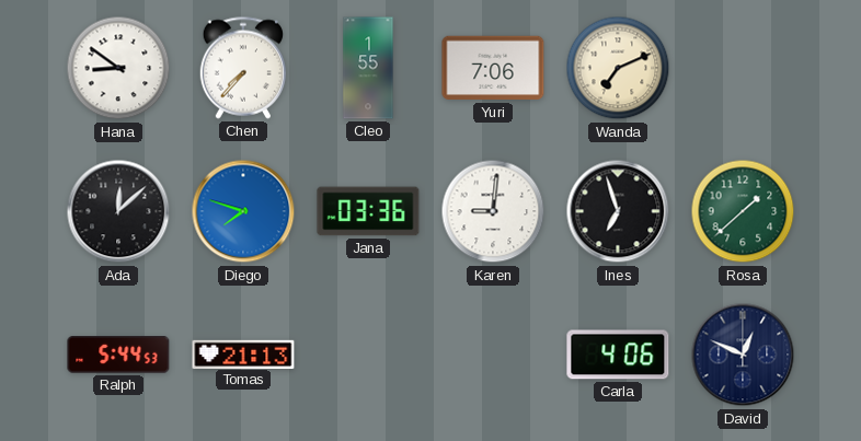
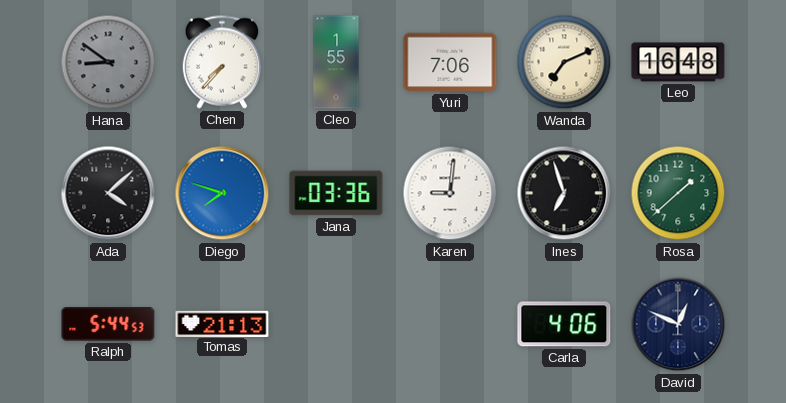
Hana dial: white -> grey
Leo: none -> 16:48
Ada: 12:08 -> 4:08
